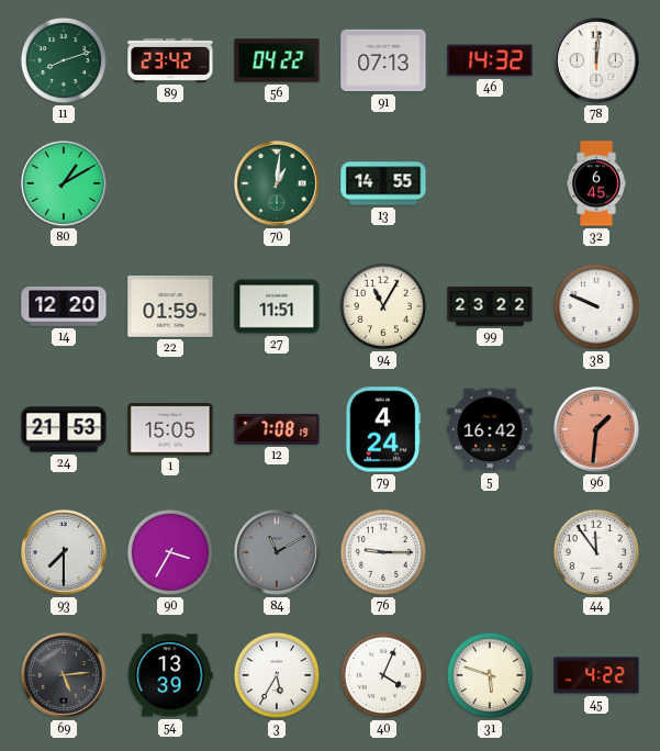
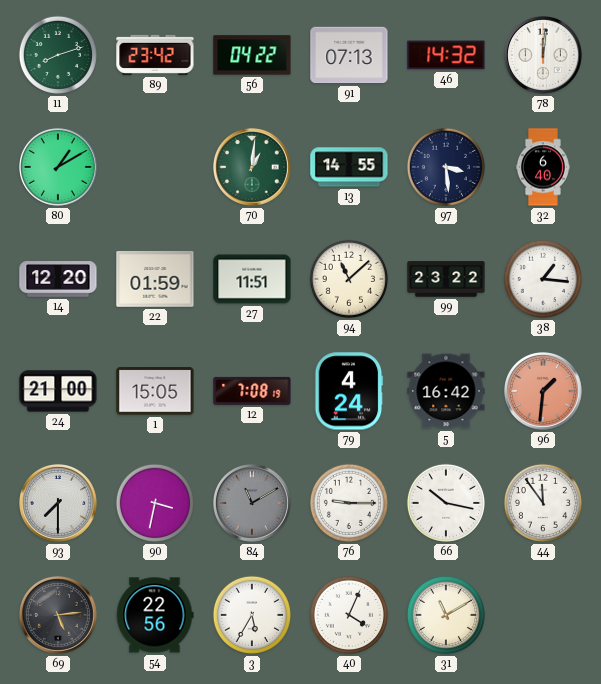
97: none -> 3:29
32: 6:45 -> 6:40
94: 11:05 -> 11:08
38: 9:49 -> 1:16
24: 21:53 -> 21:00
90: 3:35 -> 3:32
66: none -> 10:17
54: 13:39 -> 22:56
31: 5:48 -> 11:10
45: 4:22 -> none
